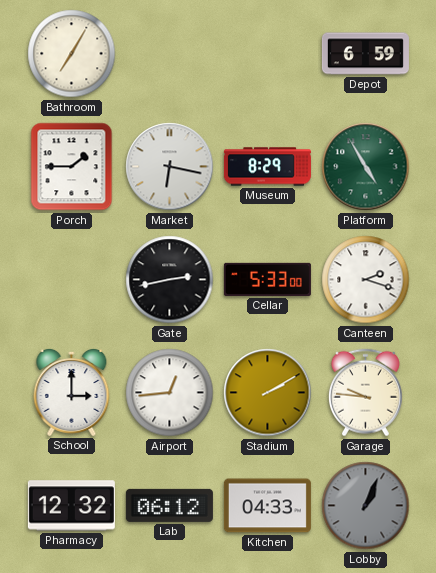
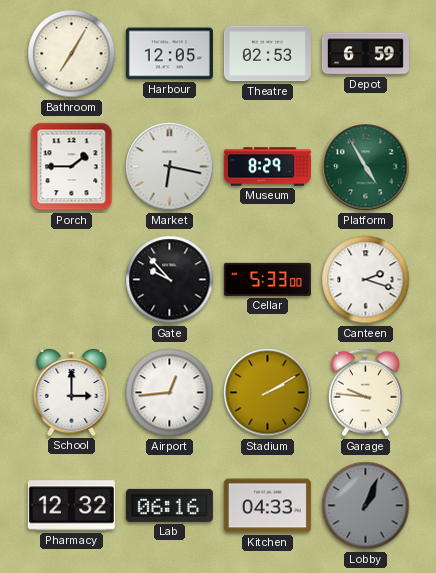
Harbour: none -> 12:05
Theatre: none -> 02:53
Gate: 2:43 -> 9:53
Lab: 06:12 -> 06:16
